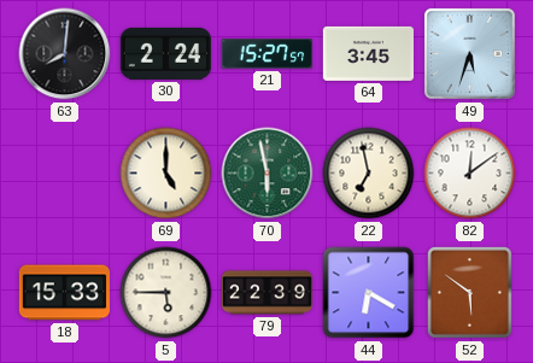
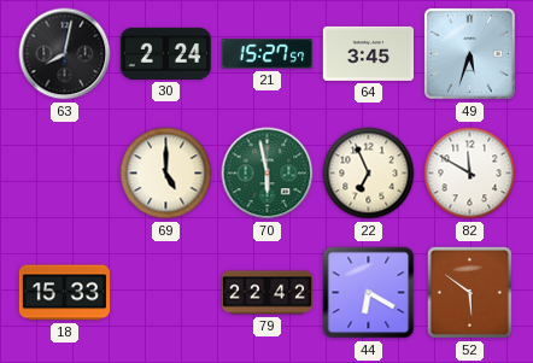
63: 8:01 -> 8:02
22: 6:58 -> 6:56
82: 12:09 -> 11:50
5: 5:45 -> none
79: 22:39 -> 22:42
